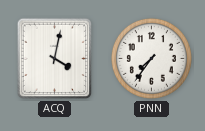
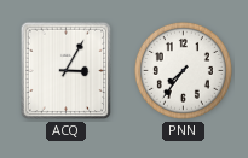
ACQ: 4:02 -> 3:05
